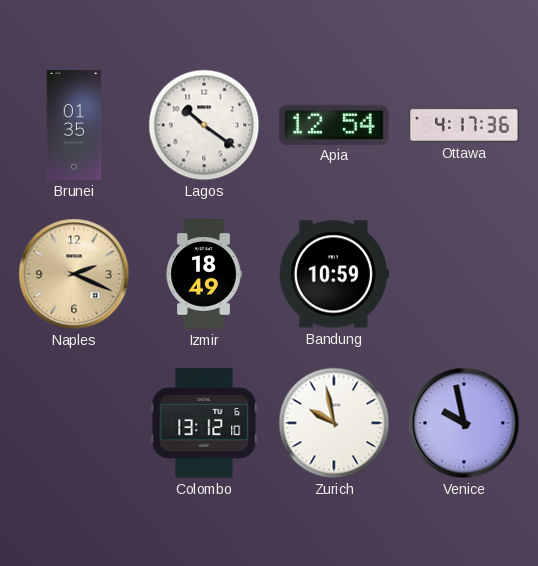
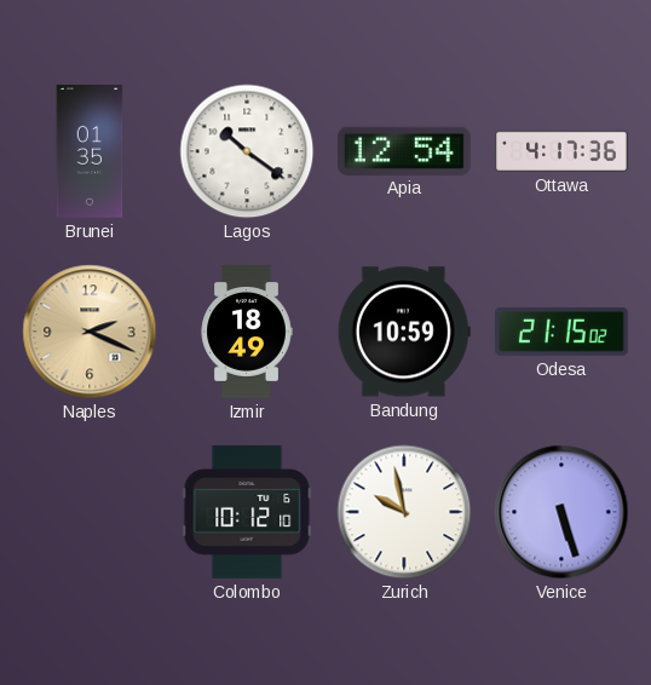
Odesa: none -> 21:15
Colombo: 13:12 -> 10:12
Venice: 9:58 -> 5:27
